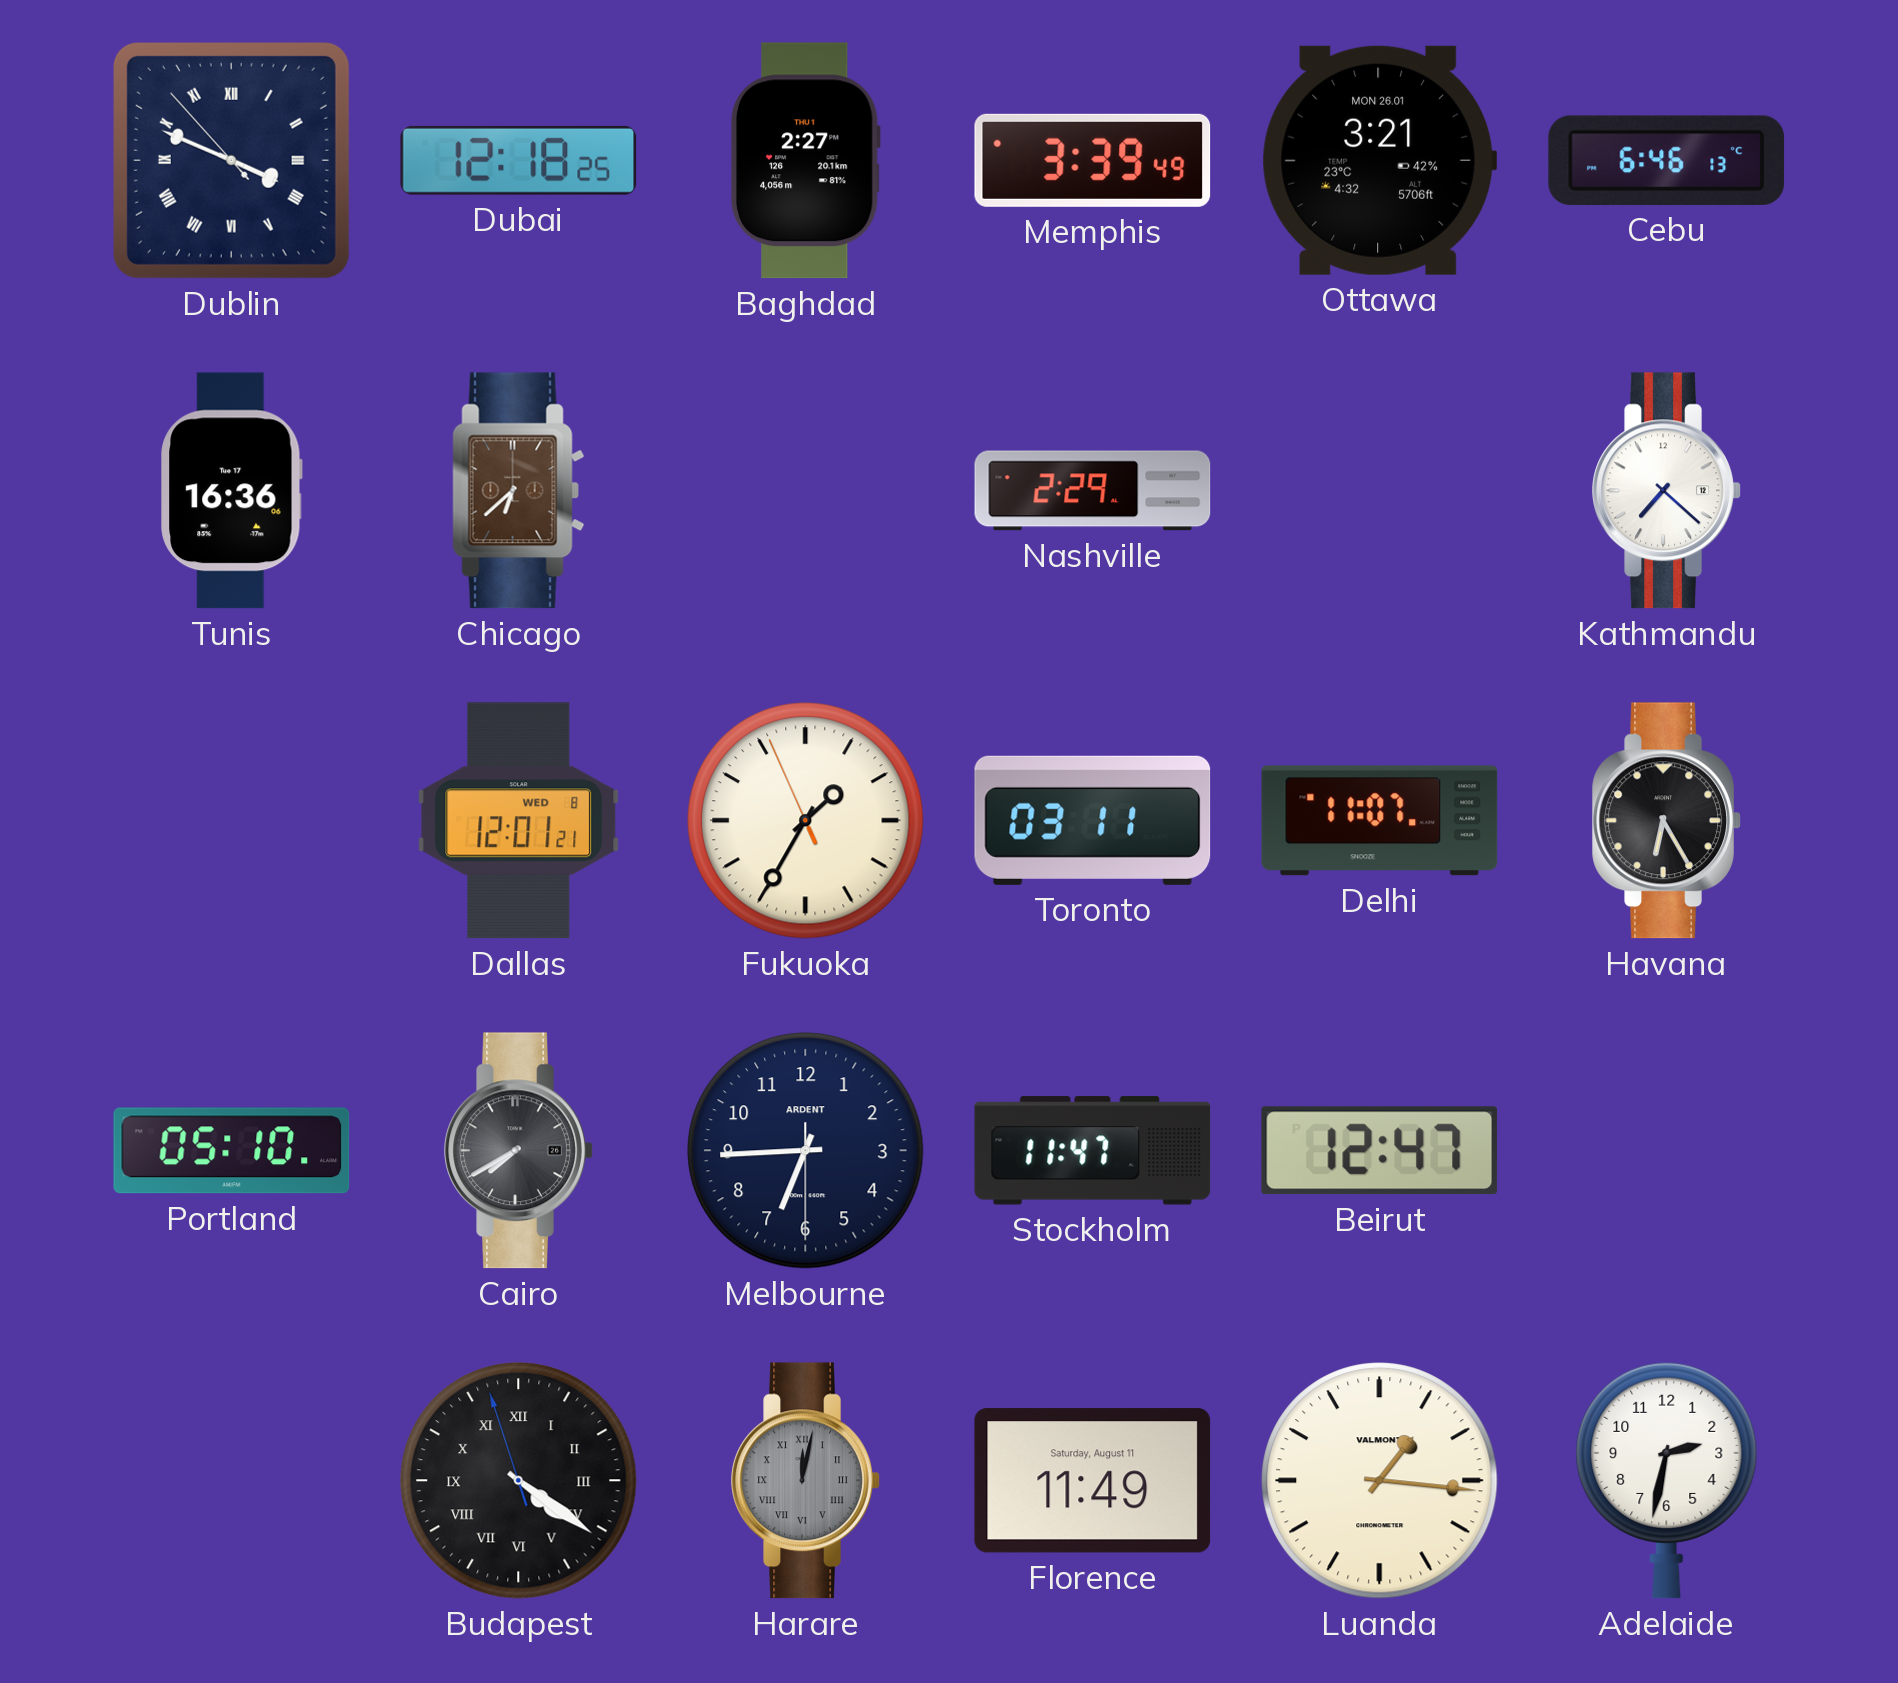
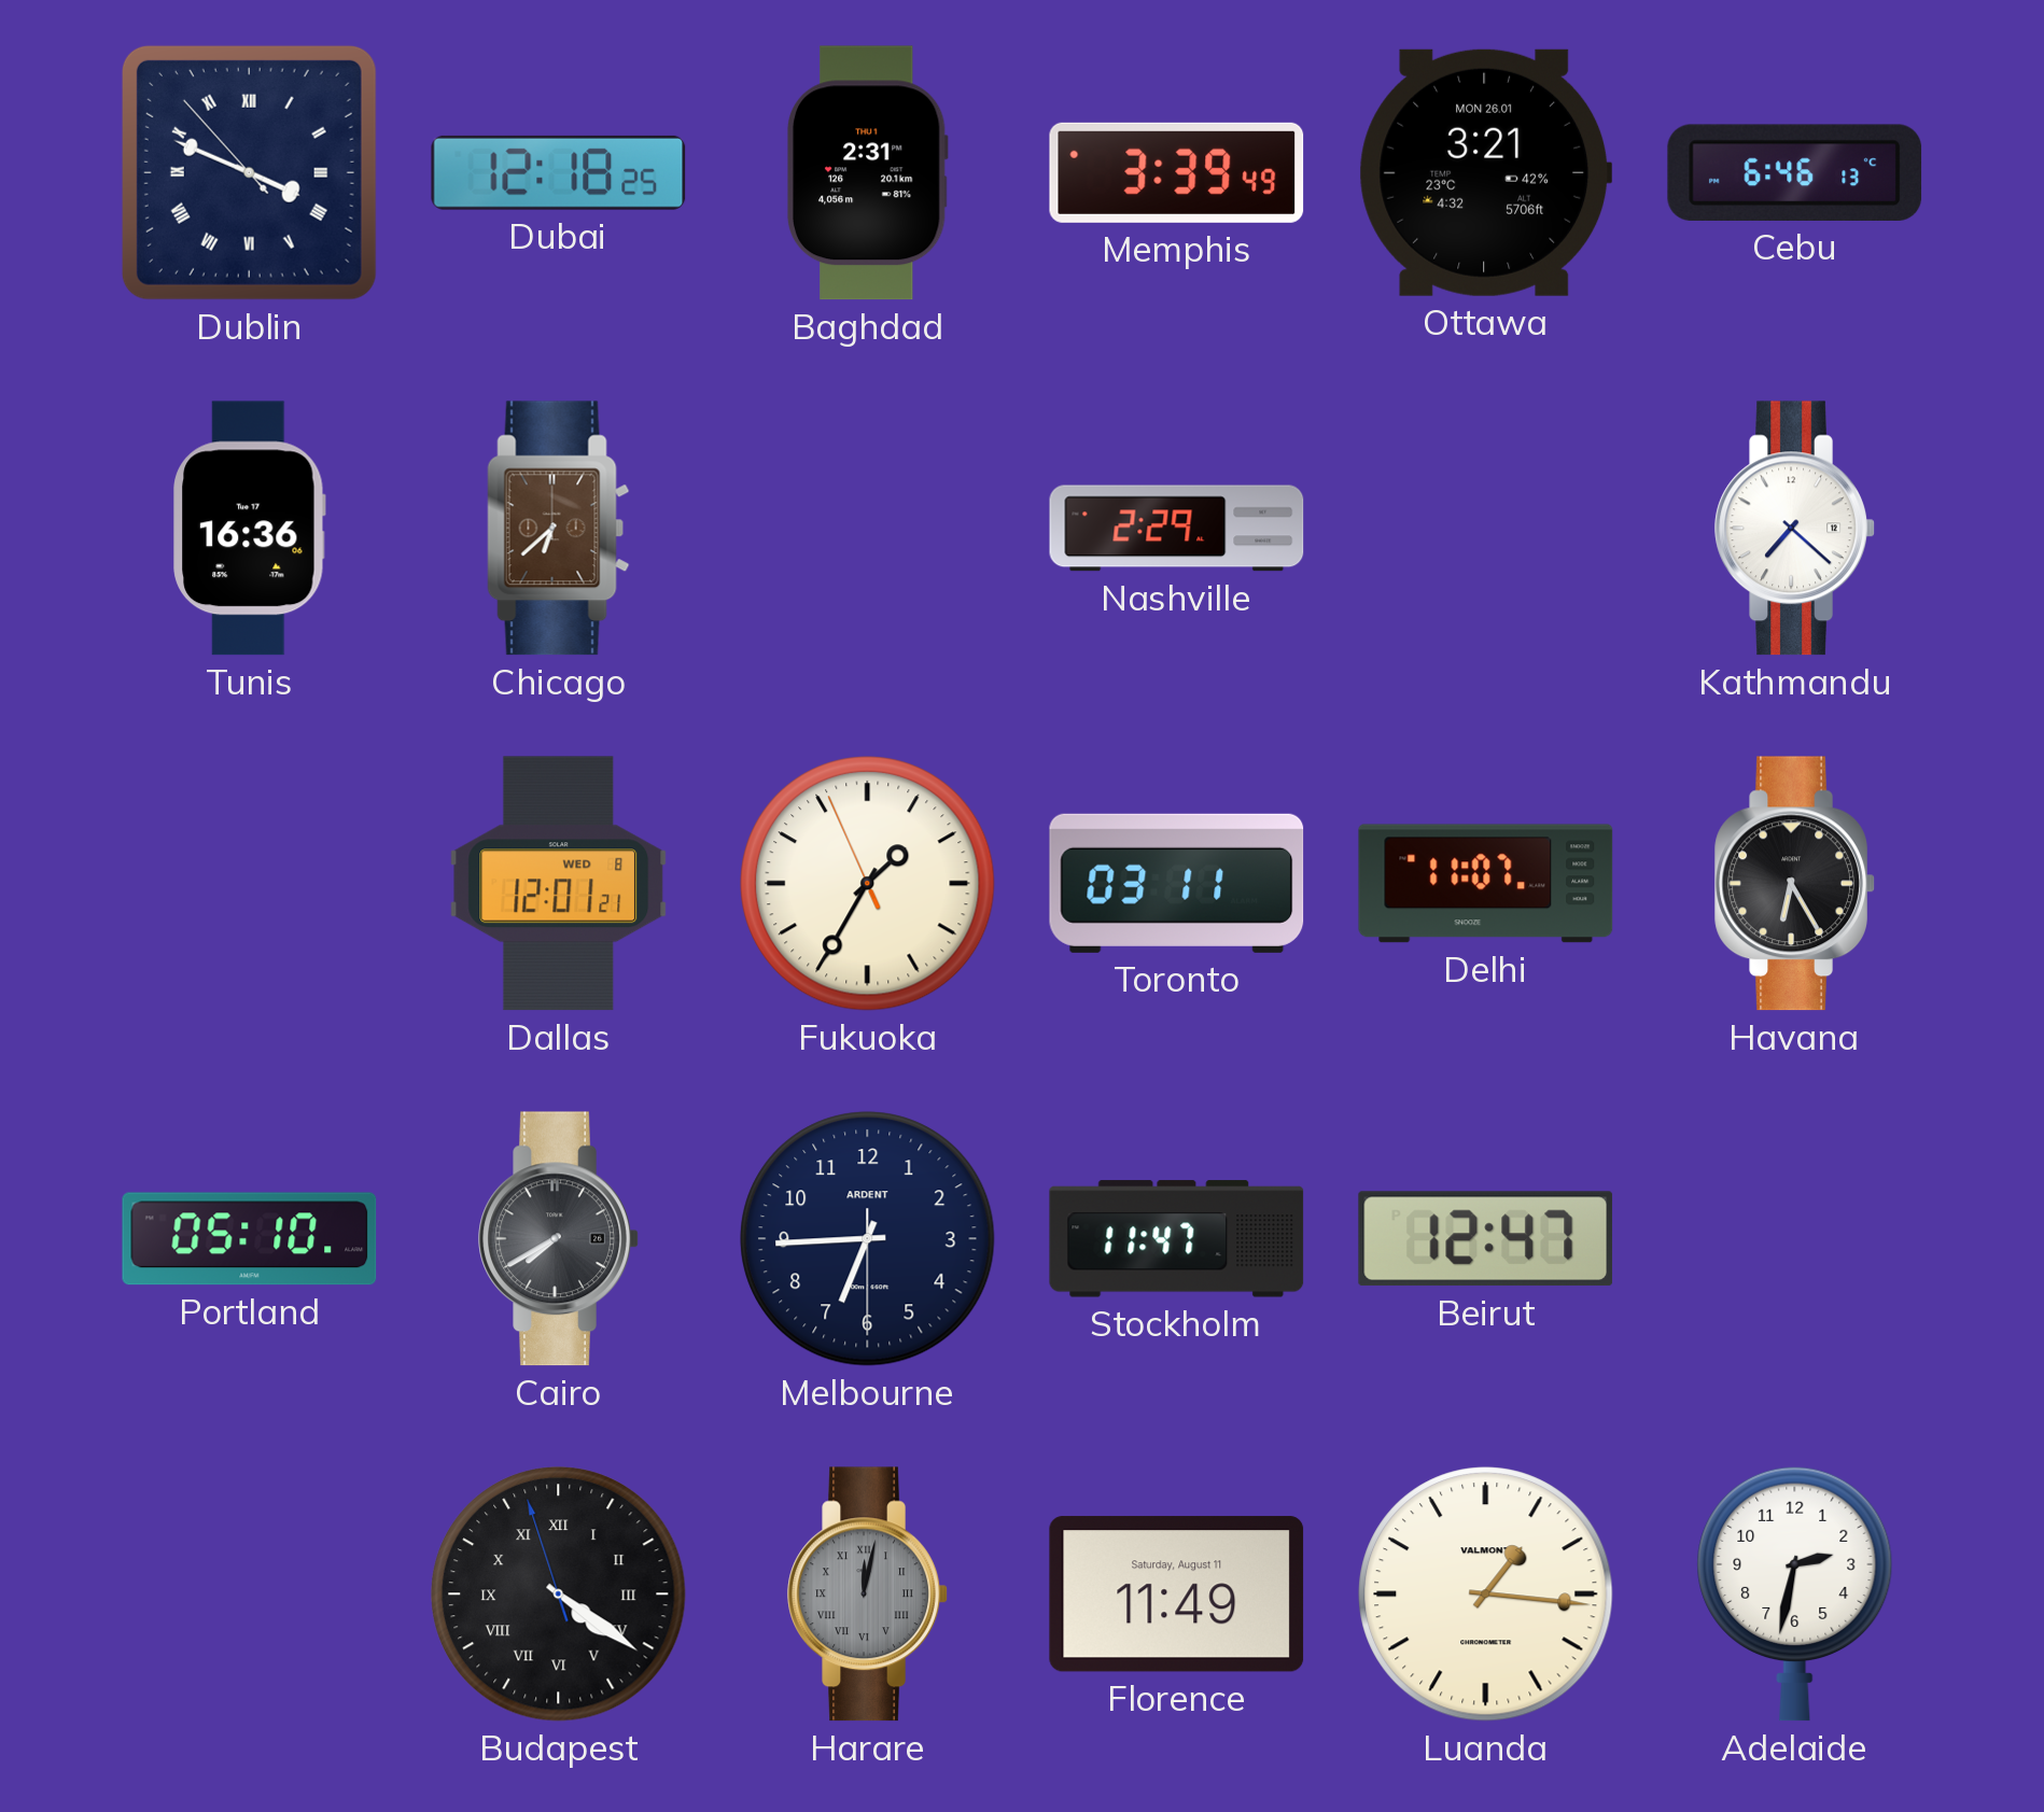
Baghdad: 2:27 -> 2:31
